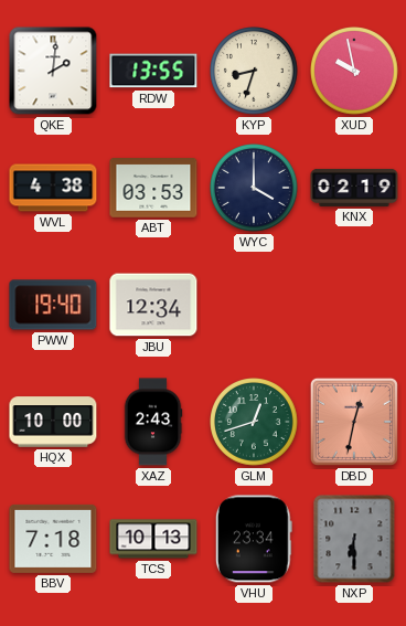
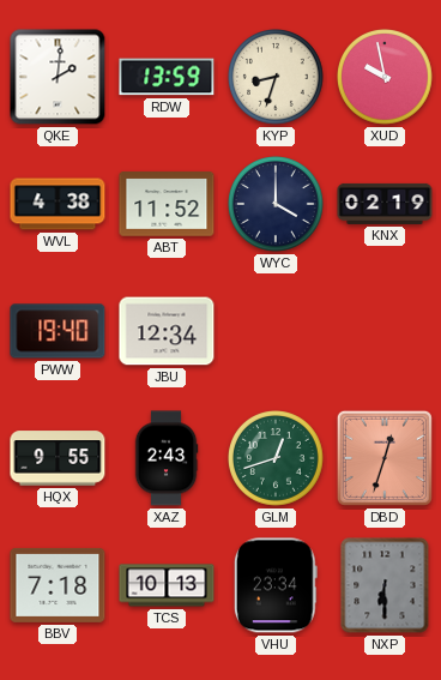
RDW: 13:55 -> 13:59
ABT: 03:53 -> 11:52
HQX: 10:00 -> 9:55
DBD: 12:32 -> 12:33
